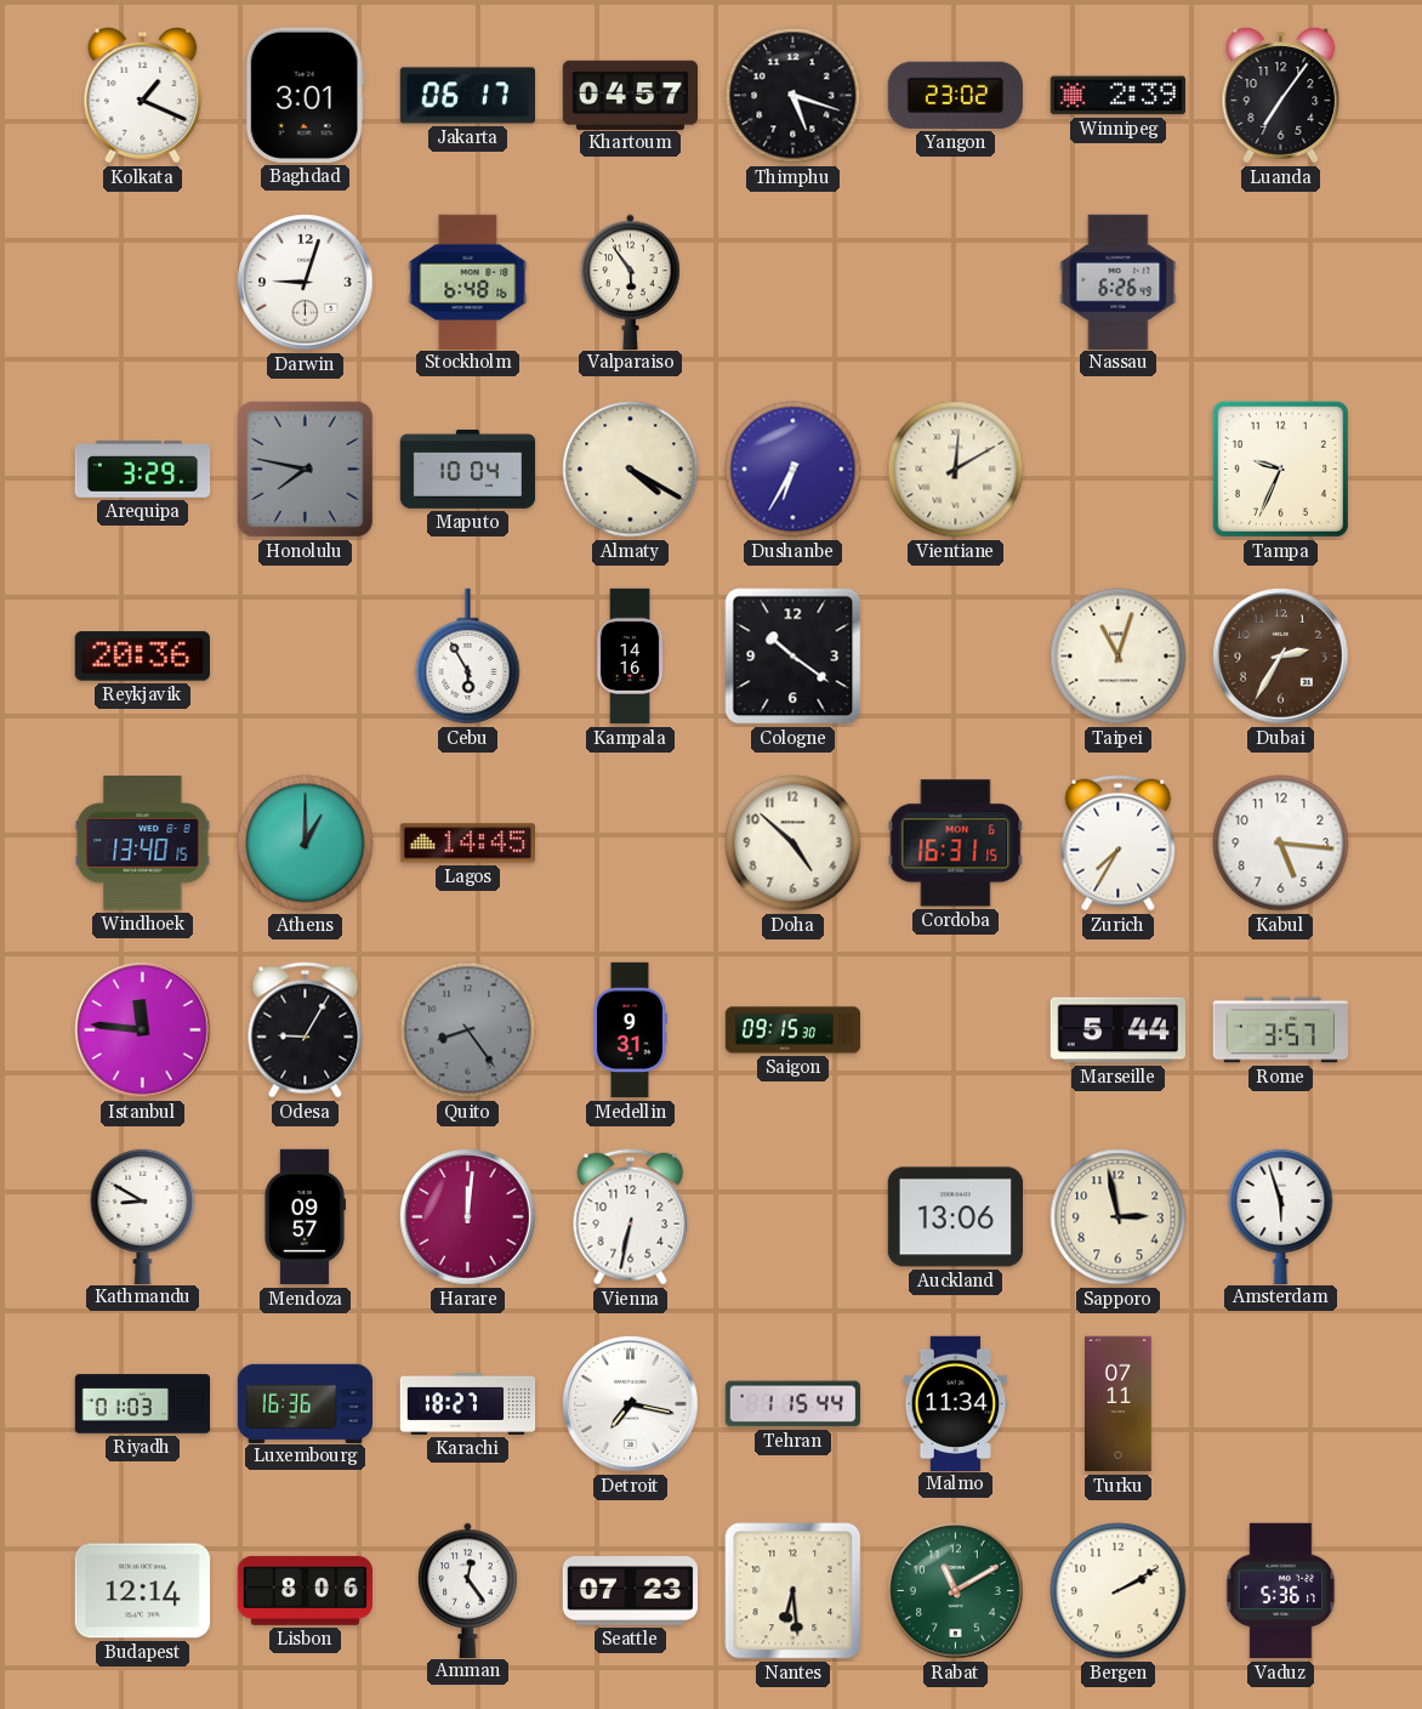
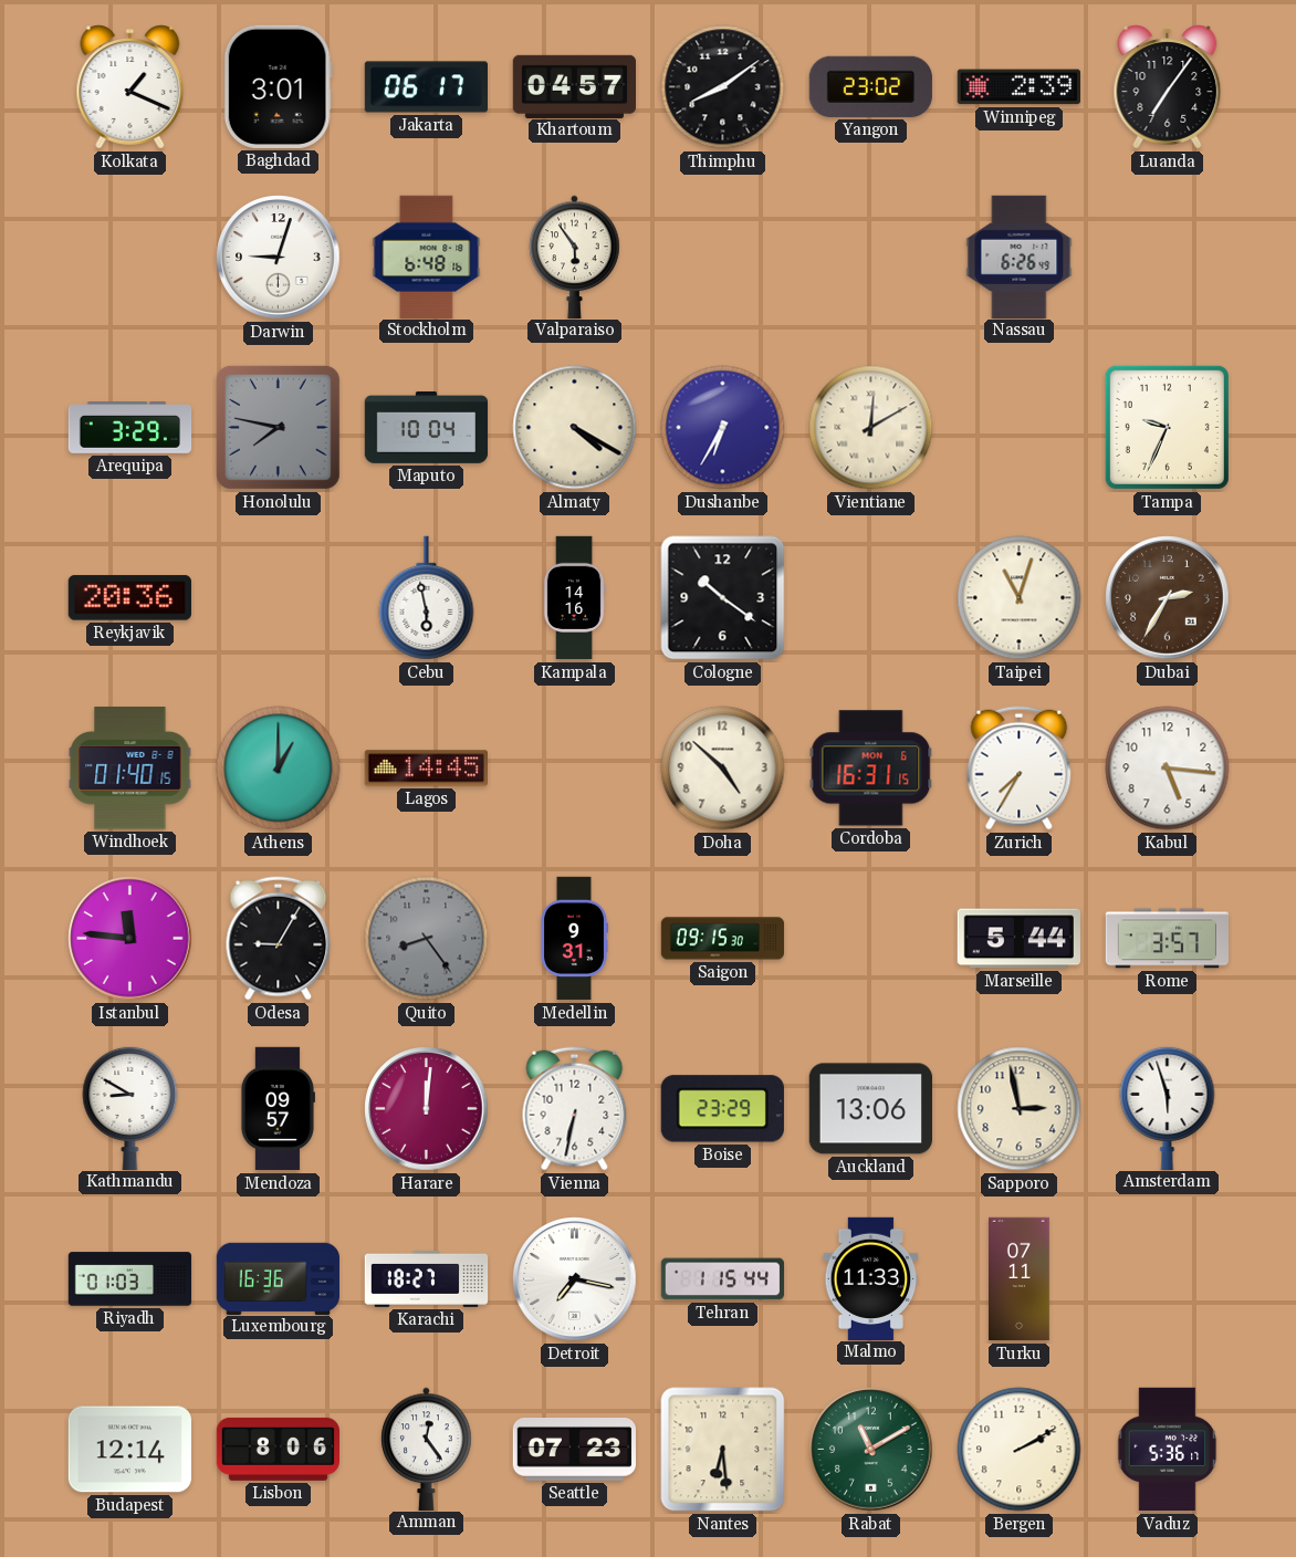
Thimphu: 5:18 -> 8:09
Cebu: 5:55 -> 5:58
Windhoek: 13:40 -> 01:40
Boise: none -> 23:29
Malmo: 11:34 -> 11:33
